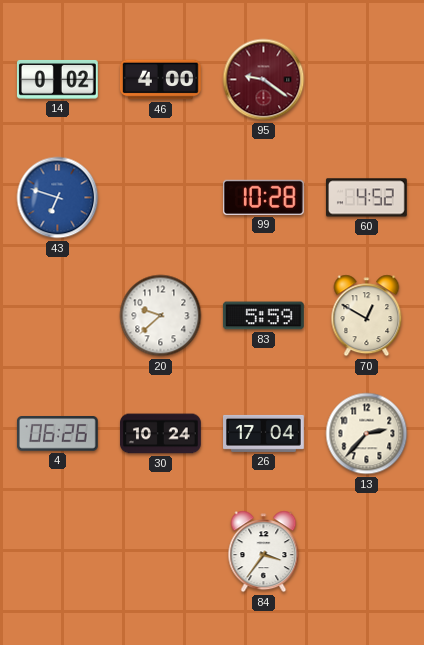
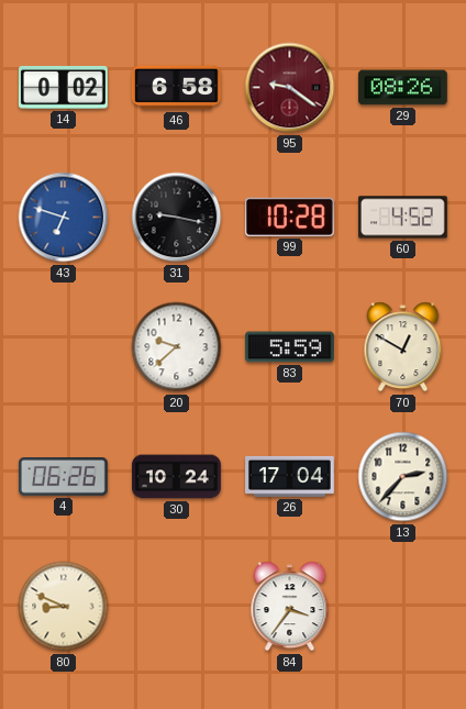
46: 4:00 -> 6:58
29: none -> 08:26
31: none -> 9:17
80: none -> 8:49
